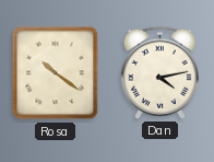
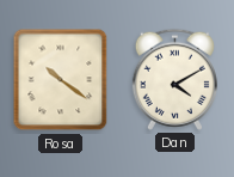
Dan: 4:13 -> 4:10
